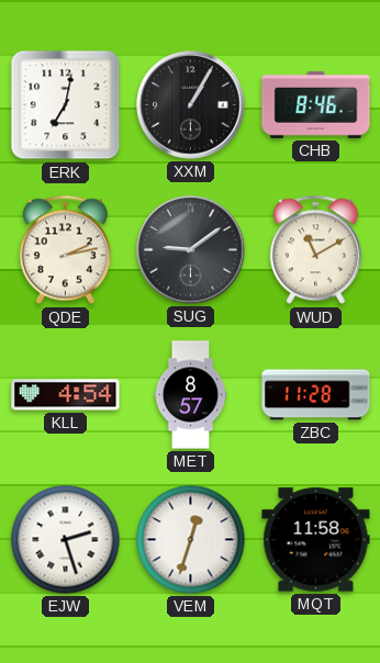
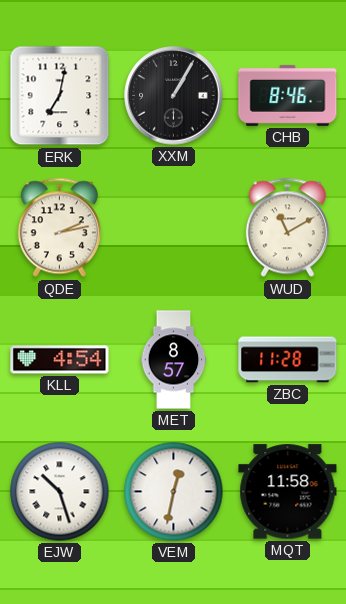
SUG: 9:09 -> none
EJW: 2:27 -> 10:27
VEM: 12:33 -> 12:32
